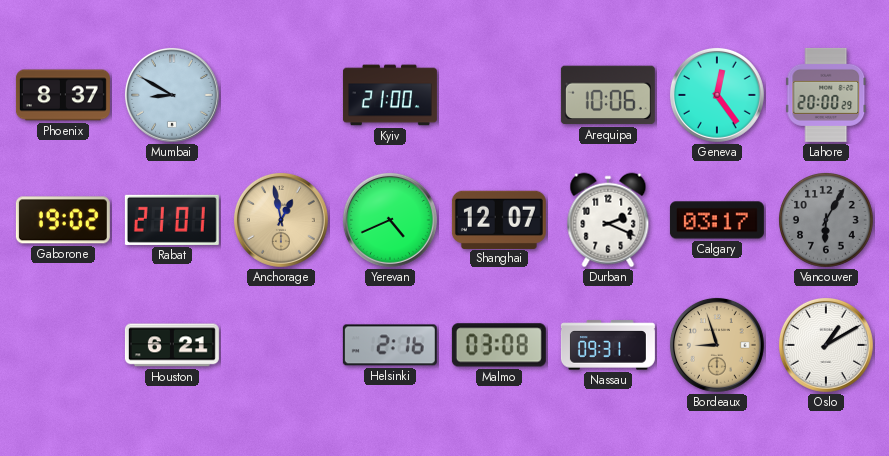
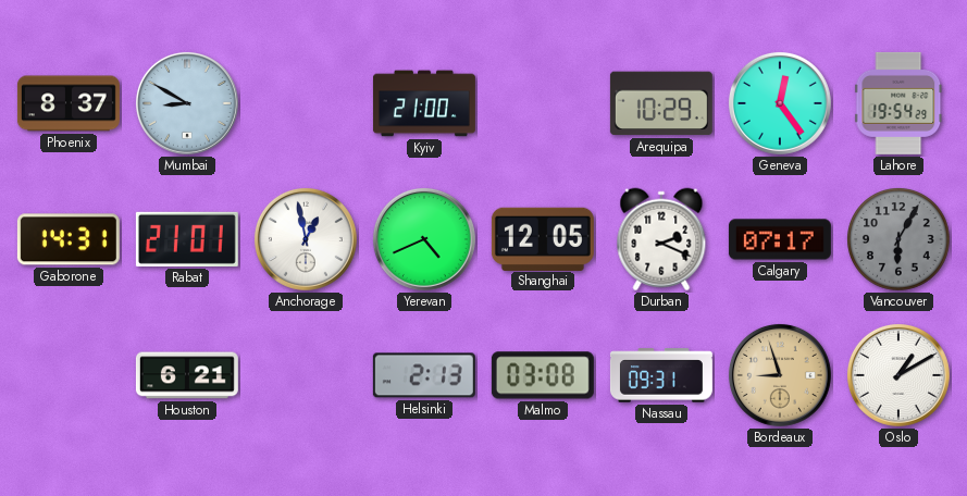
Arequipa: 10:06 -> 10:29
Lahore: 20:00 -> 19:54
Gaborone: 19:02 -> 14:31
Anchorage dial: champagne -> white
Shanghai: 12:07 -> 12:05
Calgary: 03:17 -> 07:17
Helsinki: 2:16 -> 2:13
